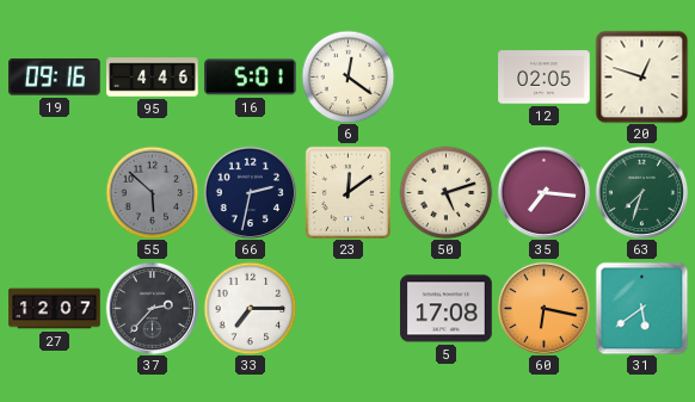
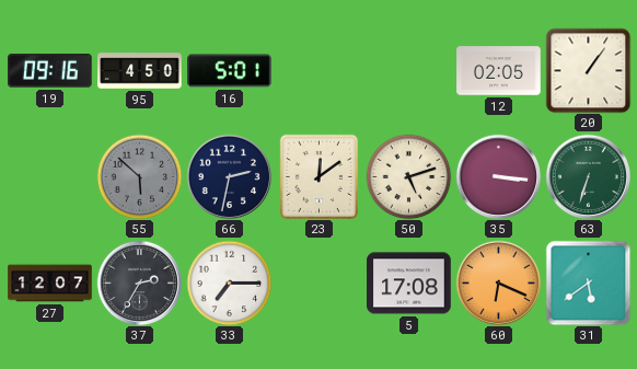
95: 4:46 -> 4:50
6: 12:21 -> none
20: 12:48 -> 1:06
35: 7:16 -> 3:16
63: 7:33 -> 6:33
37: 2:37 -> 2:35
60: 6:17 -> 6:19
